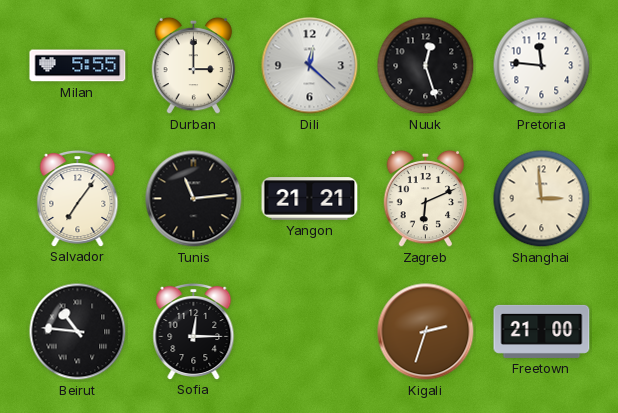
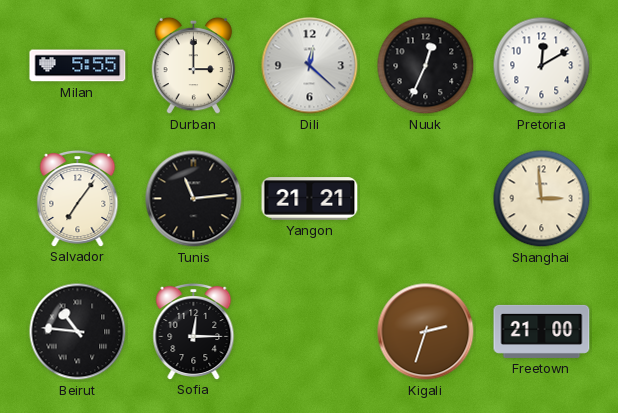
Nuuk: 12:27 -> 12:34
Pretoria: 11:46 -> 12:10
Zagreb: 6:11 -> none
